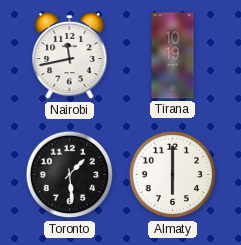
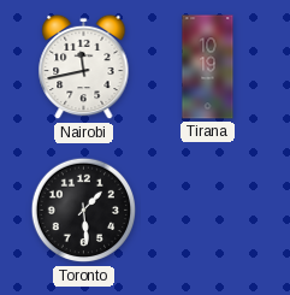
Almaty: 6:00 -> none
